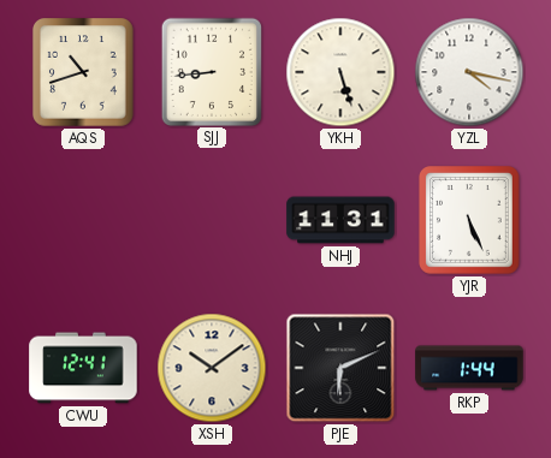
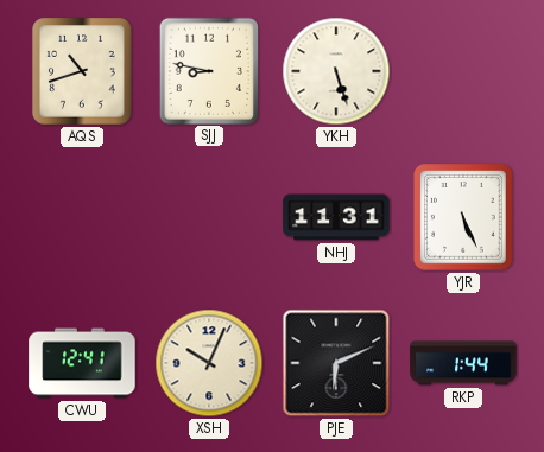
SJJ: 8:44 -> 8:47
YZL: 4:17 -> none
XSH: 10:09 -> 10:04
